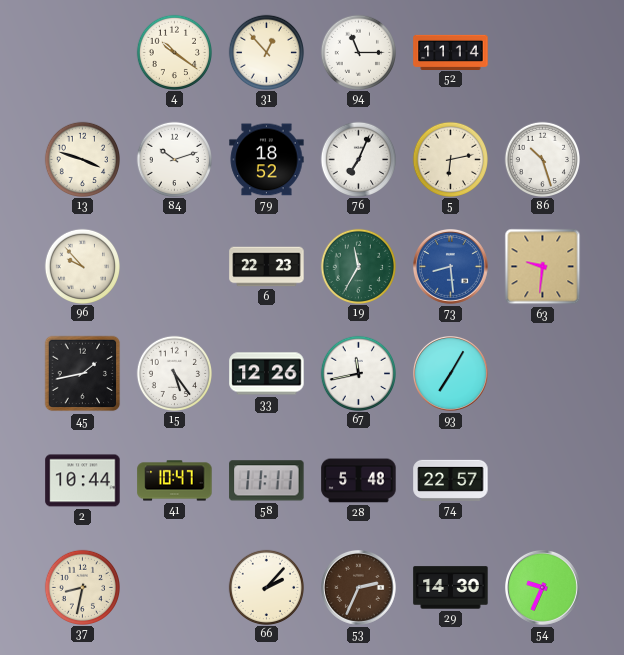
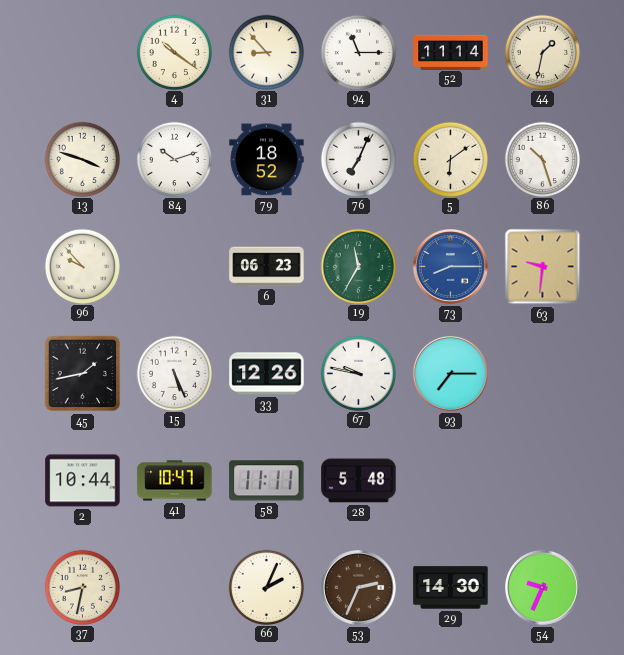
31: 12:53 -> 8:53
44: none -> 1:32
5: 6:13 -> 6:09
6: 22:23 -> 06:23
73: 8:29 -> 8:15
15: 5:24 -> 5:26
67: 11:43 -> 9:47
93: 7:05 -> 7:15
74: 22:57 -> none
66: 2:07 -> 2:04
